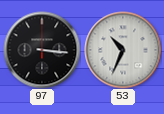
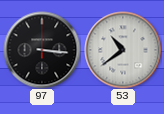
53: 10:34 -> 10:39
